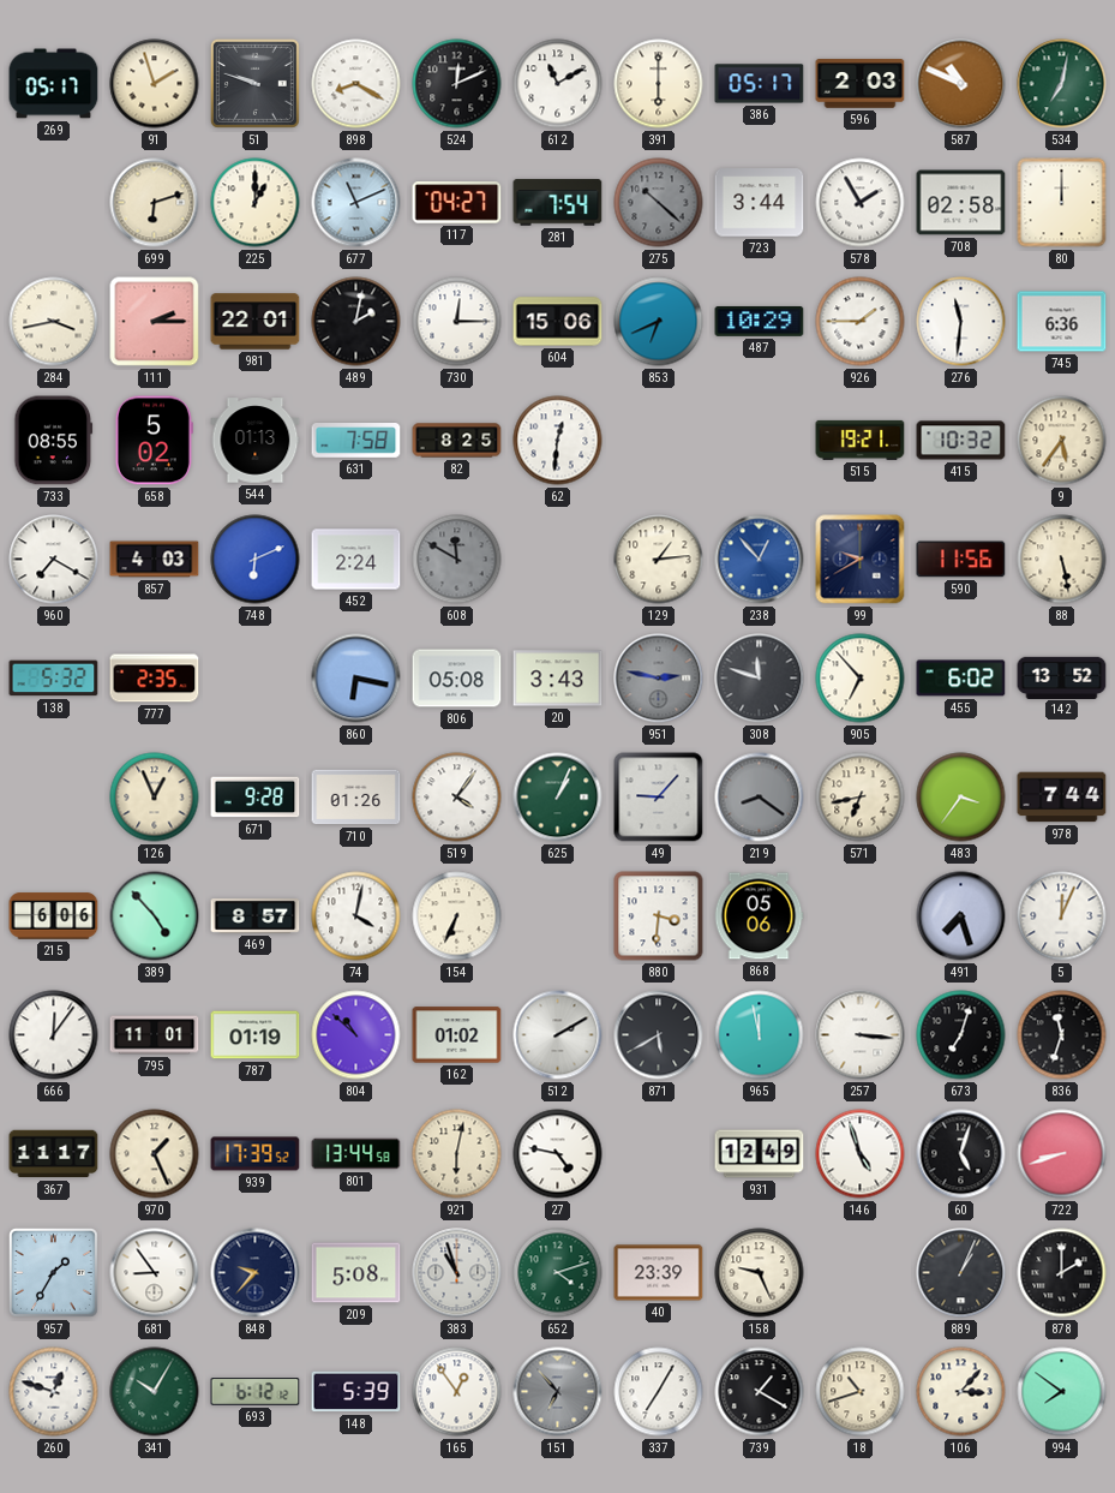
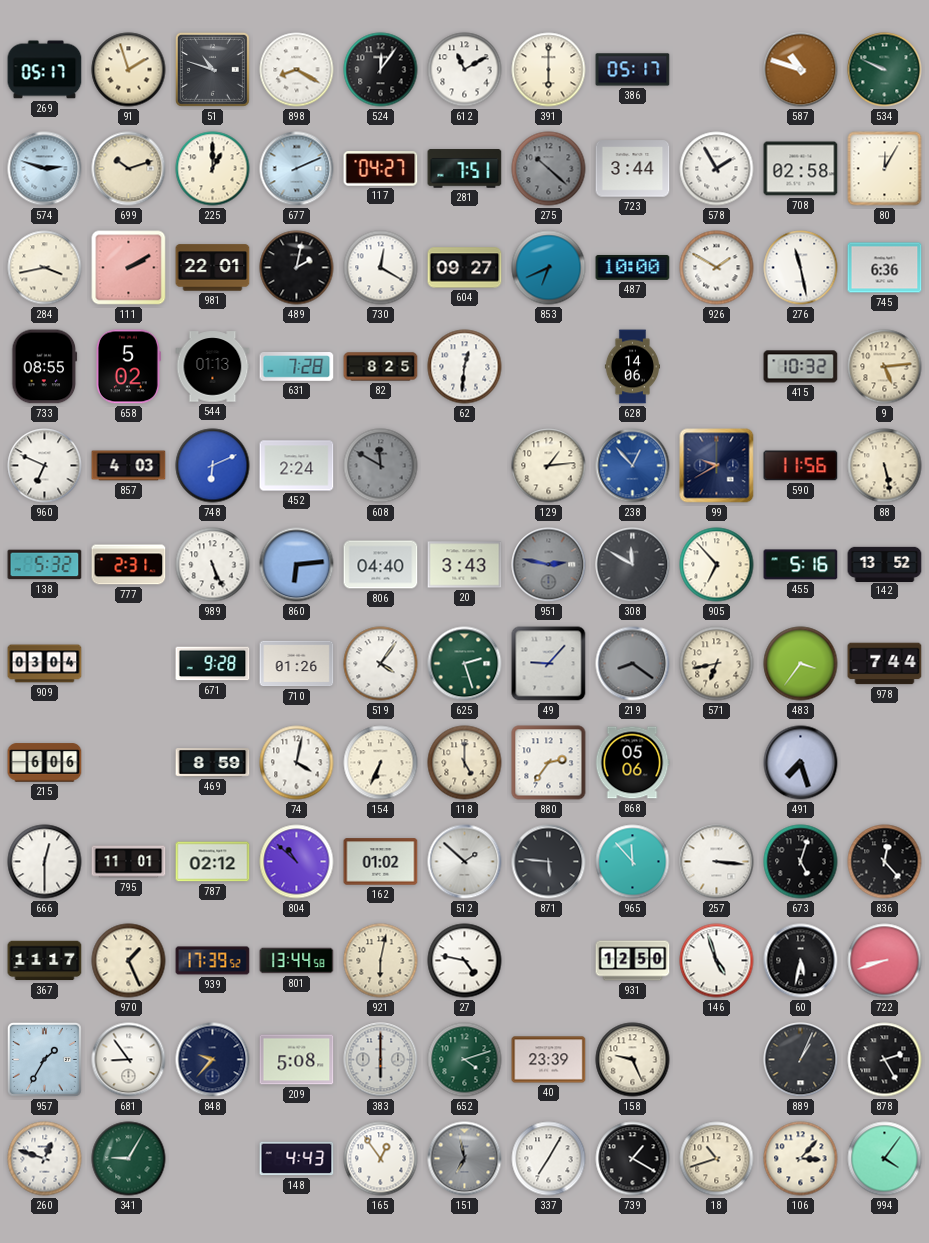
51: 9:48 -> 10:48
524: 12:11 -> 12:06
596: 2:03 -> none
587: 10:49 -> 10:48
534: 7:02 -> 9:49
574: none -> 2:48
699: 6:12 -> 10:12
677: 11:11 -> 2:11
281: 7:54 -> 7:51
80: 12:00 -> 12:05
111: 2:15 -> 2:10
730: 12:15 -> 12:20
604: 15:06 -> 09:27
487: 10:29 -> 10:00
926: 1:45 -> 1:50
276: 11:31 -> 11:28
631: 7:58 -> 7:28
628: none -> 14:06
515: 19:21 -> none
9: 5:36 -> 5:14
960: 7:20 -> 6:49
777: 2:35 -> 2:31
989: none -> 5:26
860: 6:17 -> 6:14
806: 05:08 -> 04:40
308: 11:48 -> 11:50
455: 6:02 -> 5:16
909: none -> 03:04
126: 12:56 -> none
625: 1:04 -> 2:27
389: 4:53 -> none
469: 8:57 -> 8:59
118: none -> 5:00
880: 3:31 -> 2:36
5: 12:04 -> none
666: 12:06 -> 12:30
787: 01:19 -> 02:12
512: 2:10 -> 1:52
871: 5:40 -> 5:46
965: 11:58 -> 11:53
673: 7:03 -> 5:03
836: 11:33 -> 12:23
931: 12:49 -> 12:50
60: 5:03 -> 5:32
383: 10:57 -> 6:00
878: 2:00 -> 2:25
341: 10:05 -> 9:05
693: 6:12 -> none
148: 5:39 -> 4:43
151: 6:53 -> 6:58
994: 7:51 -> 4:06
